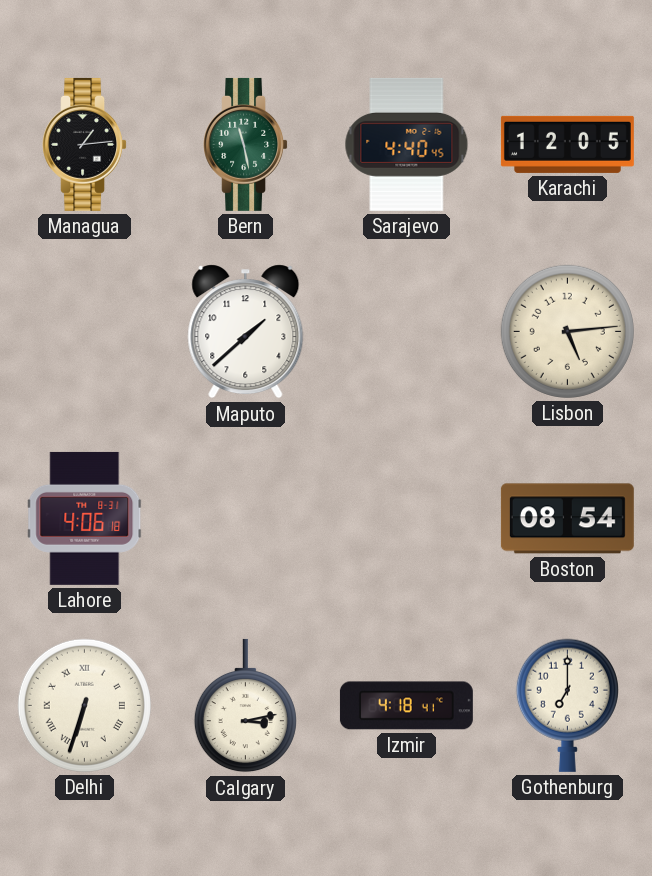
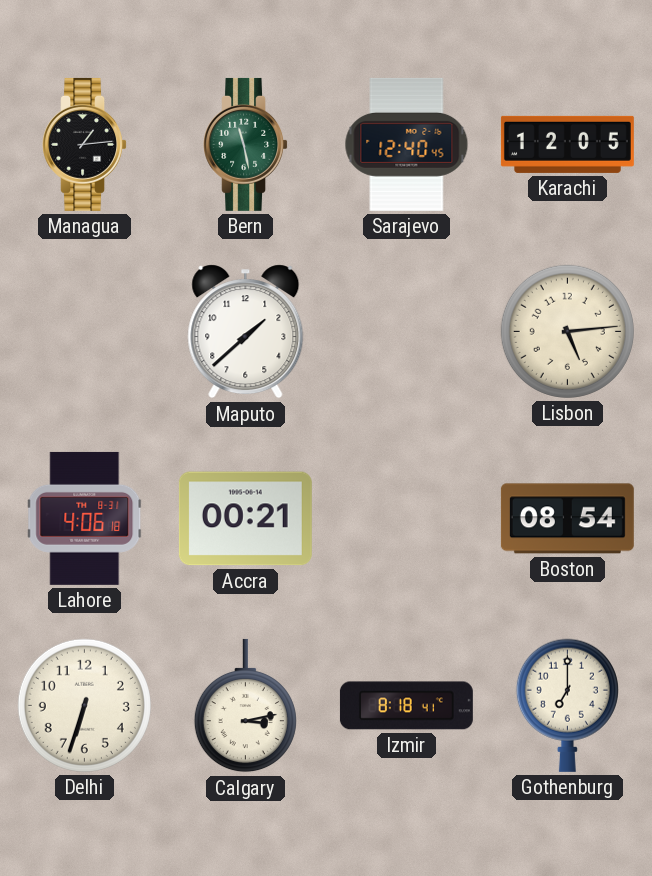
Sarajevo: 4:40 -> 12:40
Accra: none -> 00:21
Delhi numerals: Roman -> Arabic
Izmir: 4:18 -> 8:18
